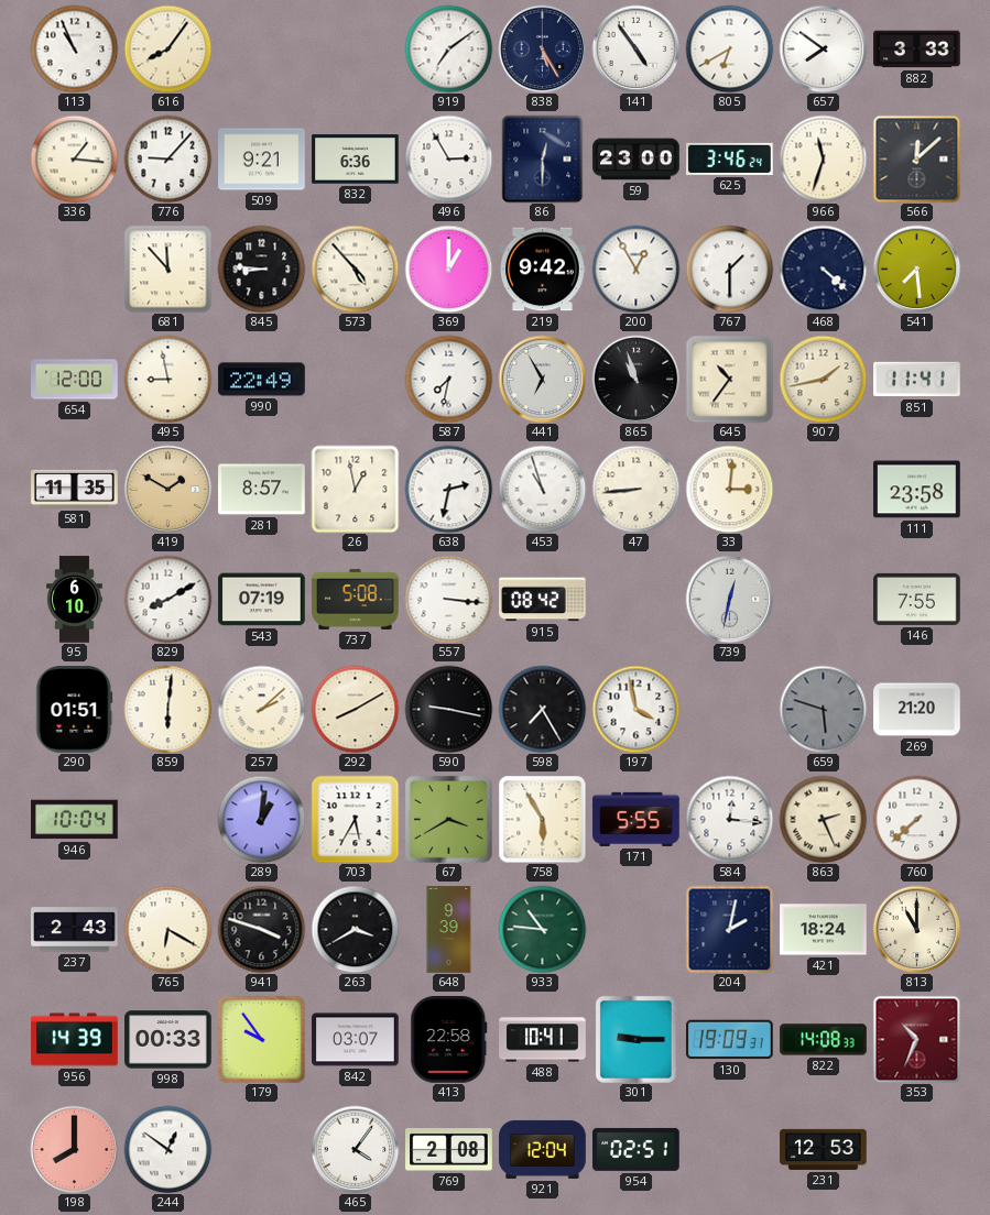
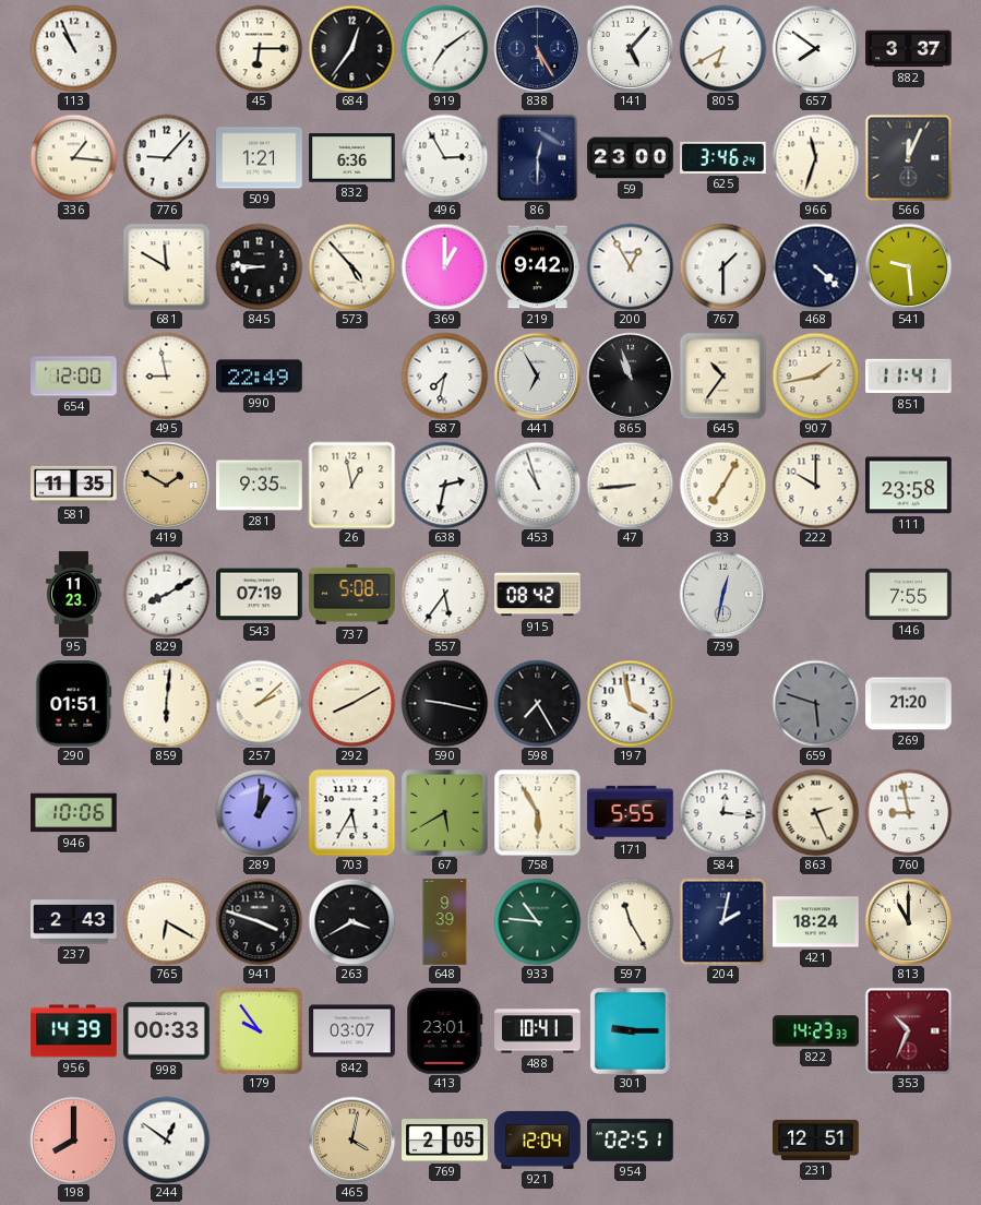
616: 8:06 -> none
45: none -> 6:15
684: none -> 12:36
141: 4:54 -> 5:07
882: 3:33 -> 3:37
509: 9:21 -> 1:21
566: 12:08 -> 12:04
681: 11:53 -> 11:50
541: 7:29 -> 9:29
281: 8:57 -> 9:35
33: 3:01 -> 7:05
222: none -> 10:00
95: 6:10 -> 11:23
557: 3:16 -> 5:36
946: 10:04 -> 10:06
67: 3:40 -> 5:40
760: 7:38 -> 8:58
597: none -> 11:25
413: 22:58 -> 23:01
130: 19:09 -> none
822: 14:08 -> 14:23
465: 4:06 -> 4:02
465 dial: white -> champagne
769: 2:08 -> 2:05
231: 12:53 -> 12:51
